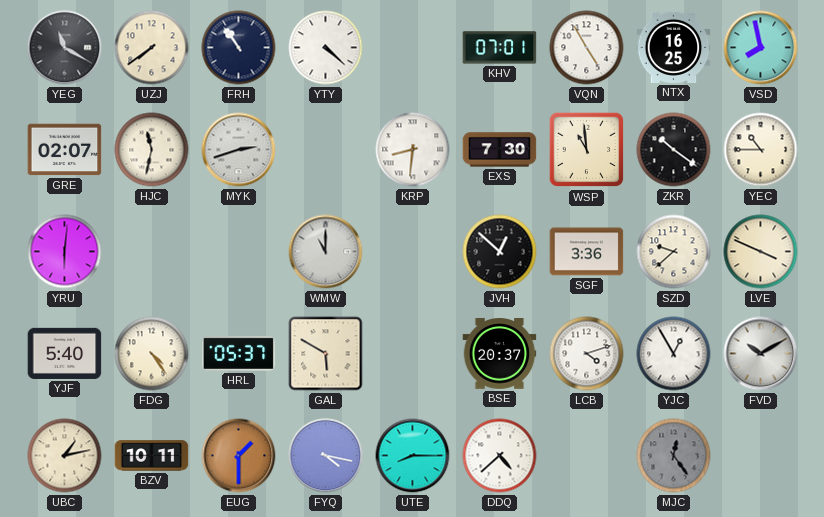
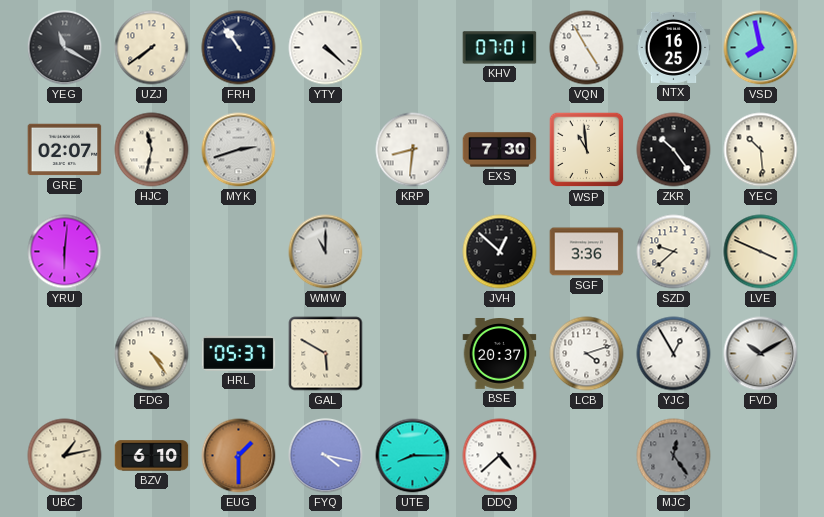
ZKR: 10:21 -> 10:24
YEC: 10:45 -> 10:29
YJF: 5:40 -> none
BZV: 10:11 -> 6:10
